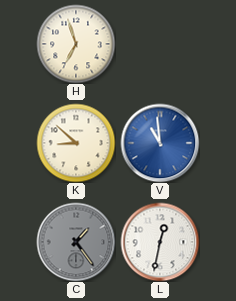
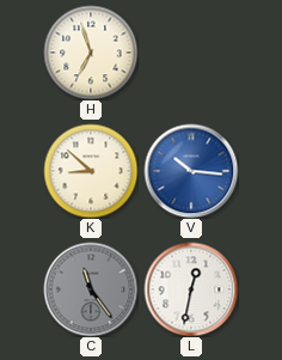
V: 10:59 -> 10:16
C: 1:24 -> 11:24
